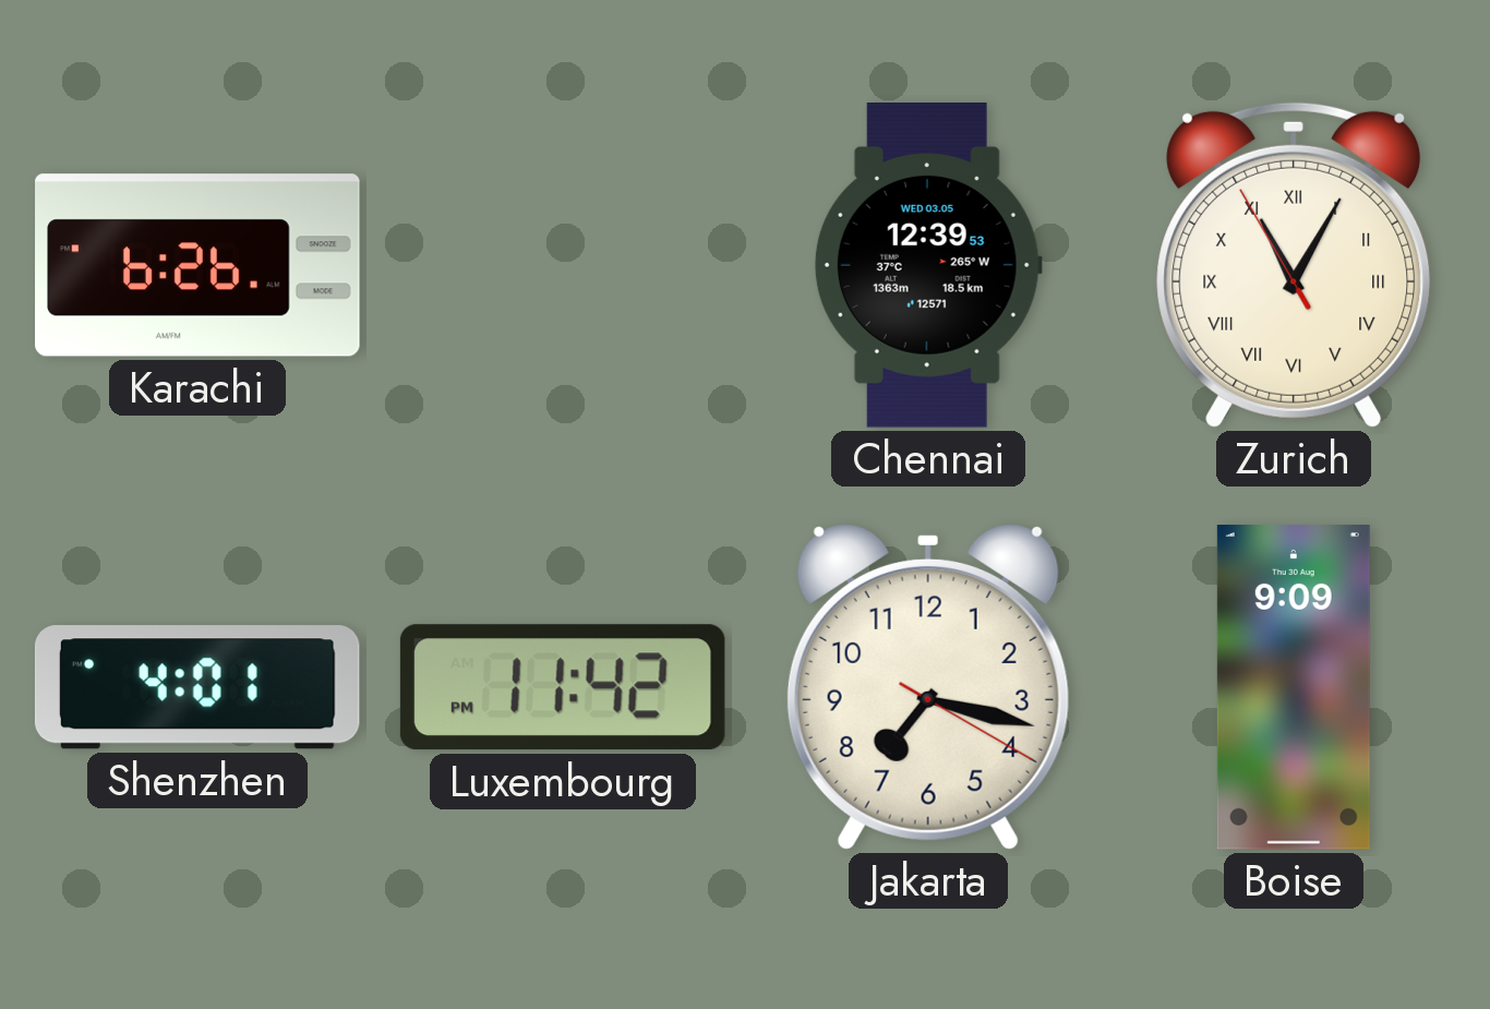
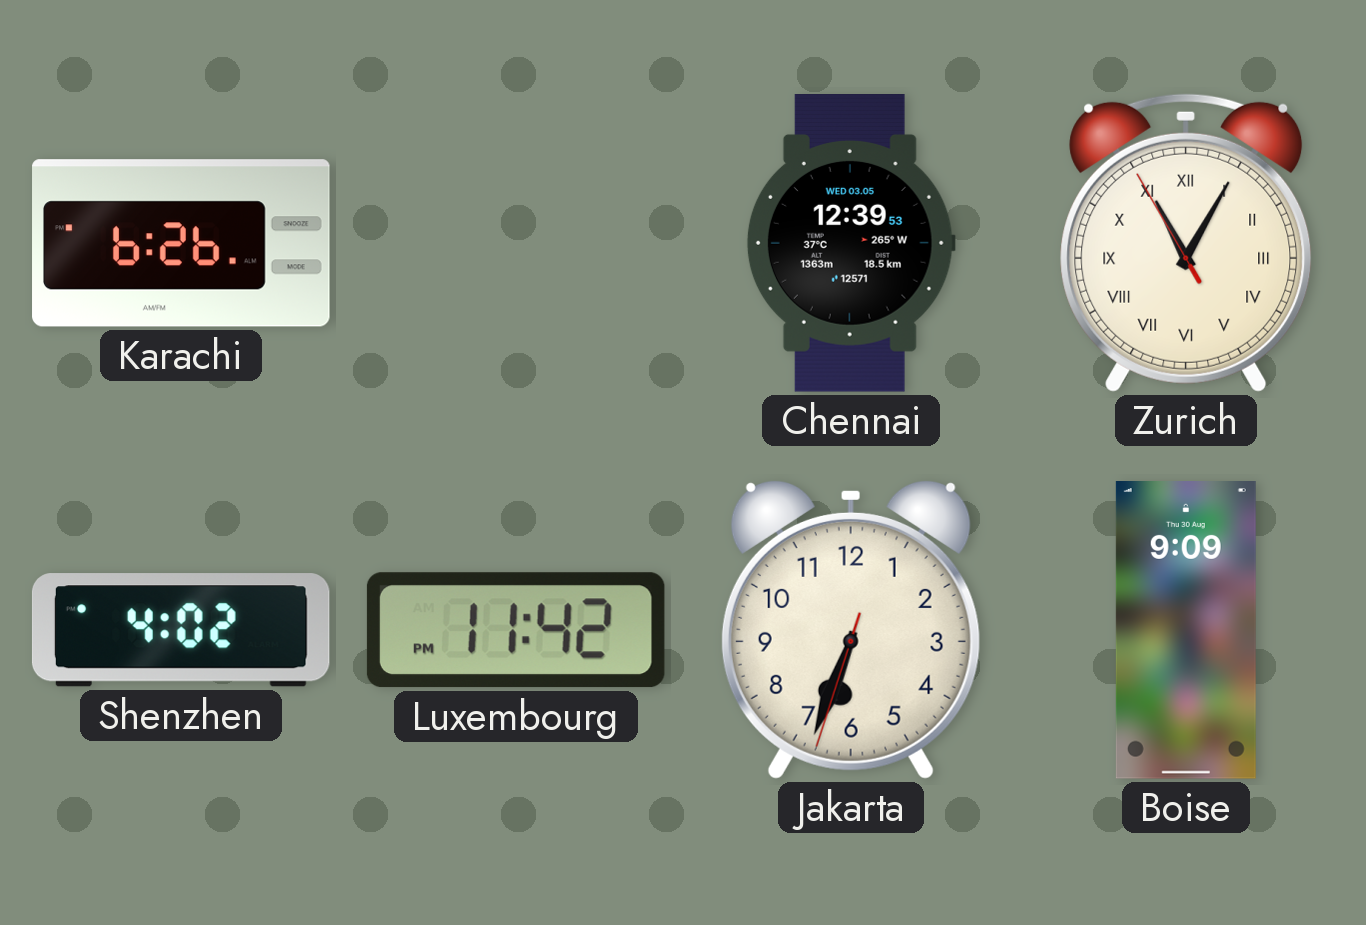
Shenzhen: 4:01 -> 4:02
Jakarta: 7:17 -> 6:33
